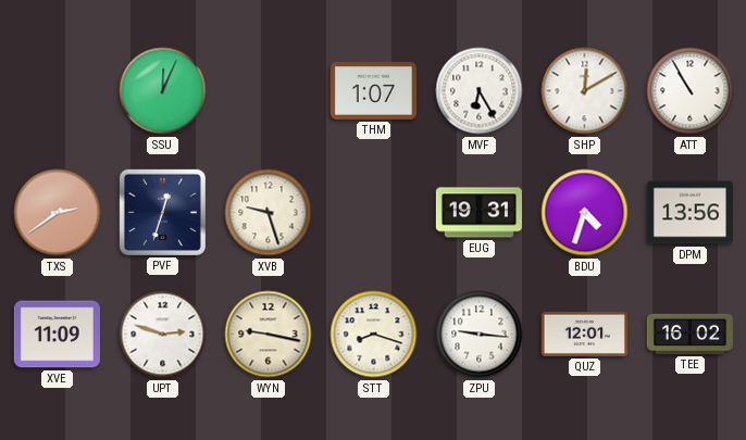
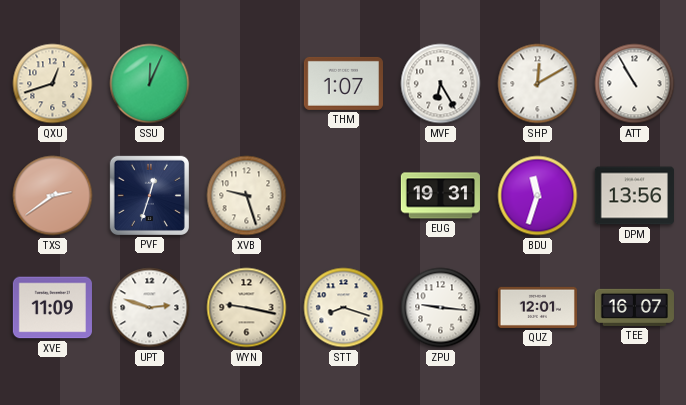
QXU: none -> 12:42
BDU: 4:33 -> 11:33
TEE: 16:02 -> 16:07
